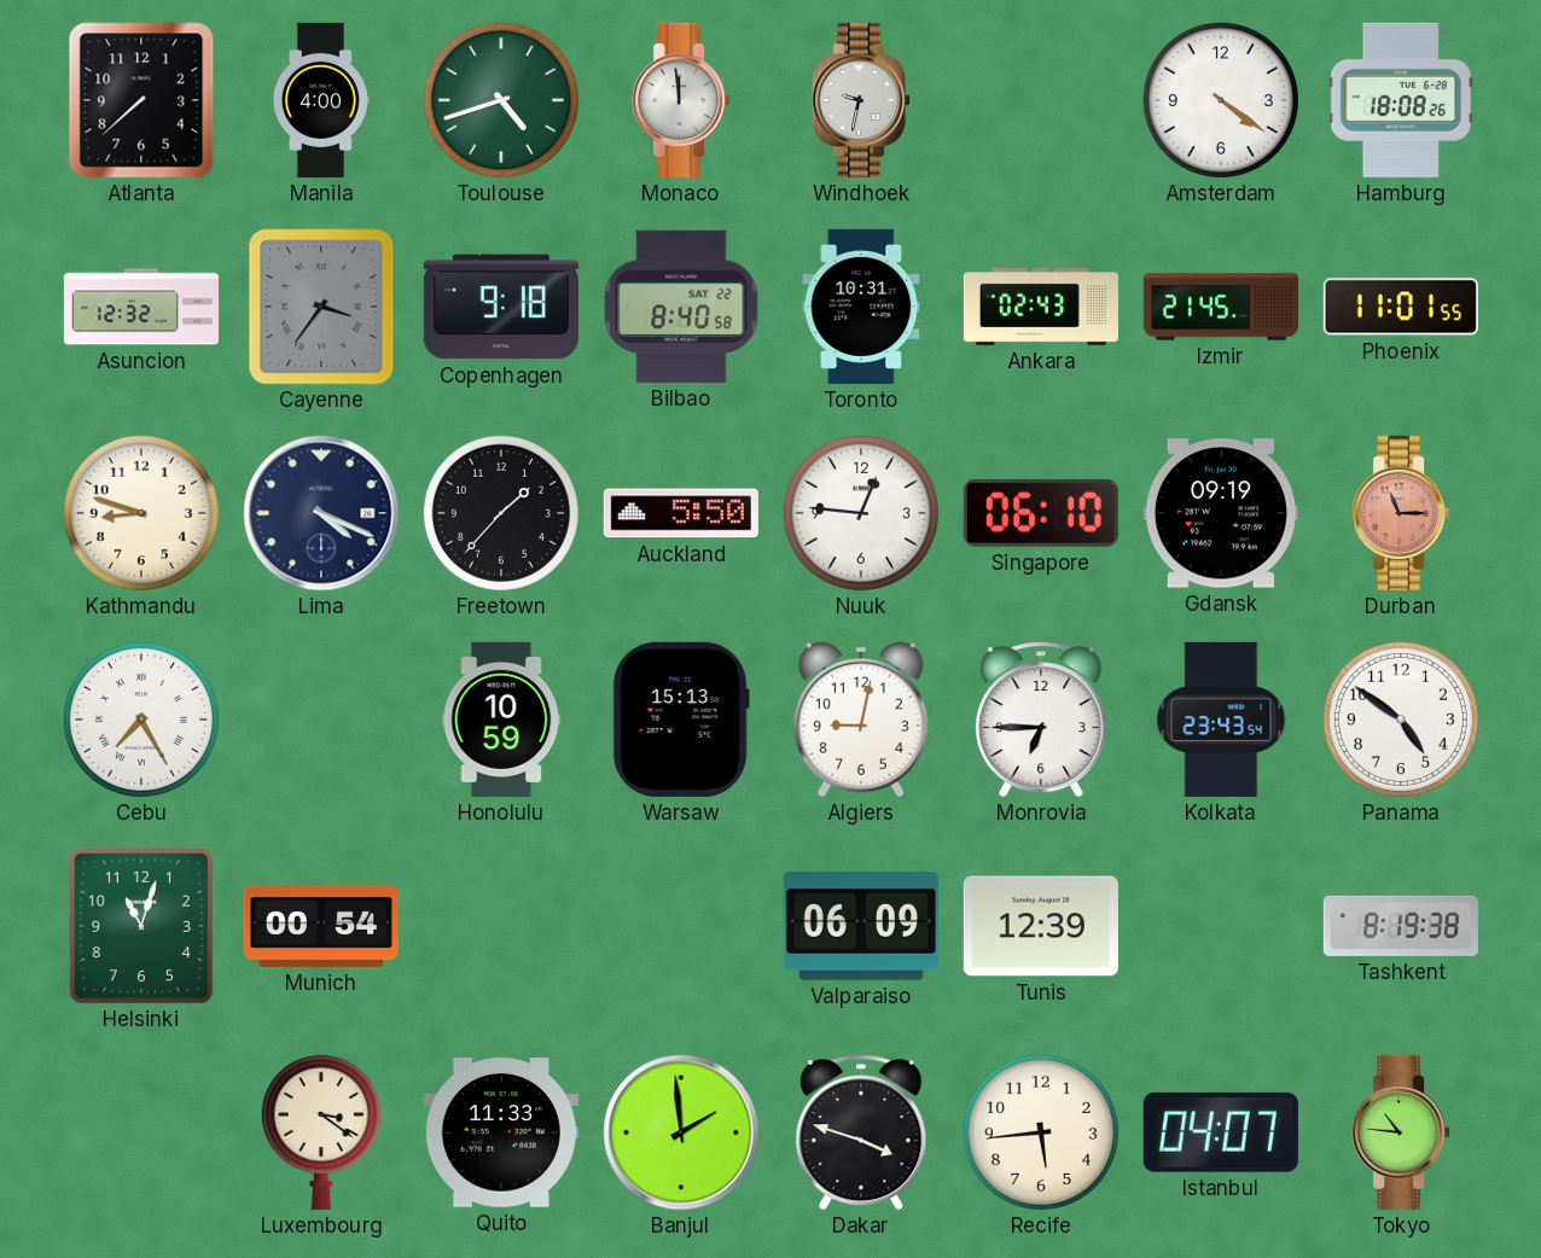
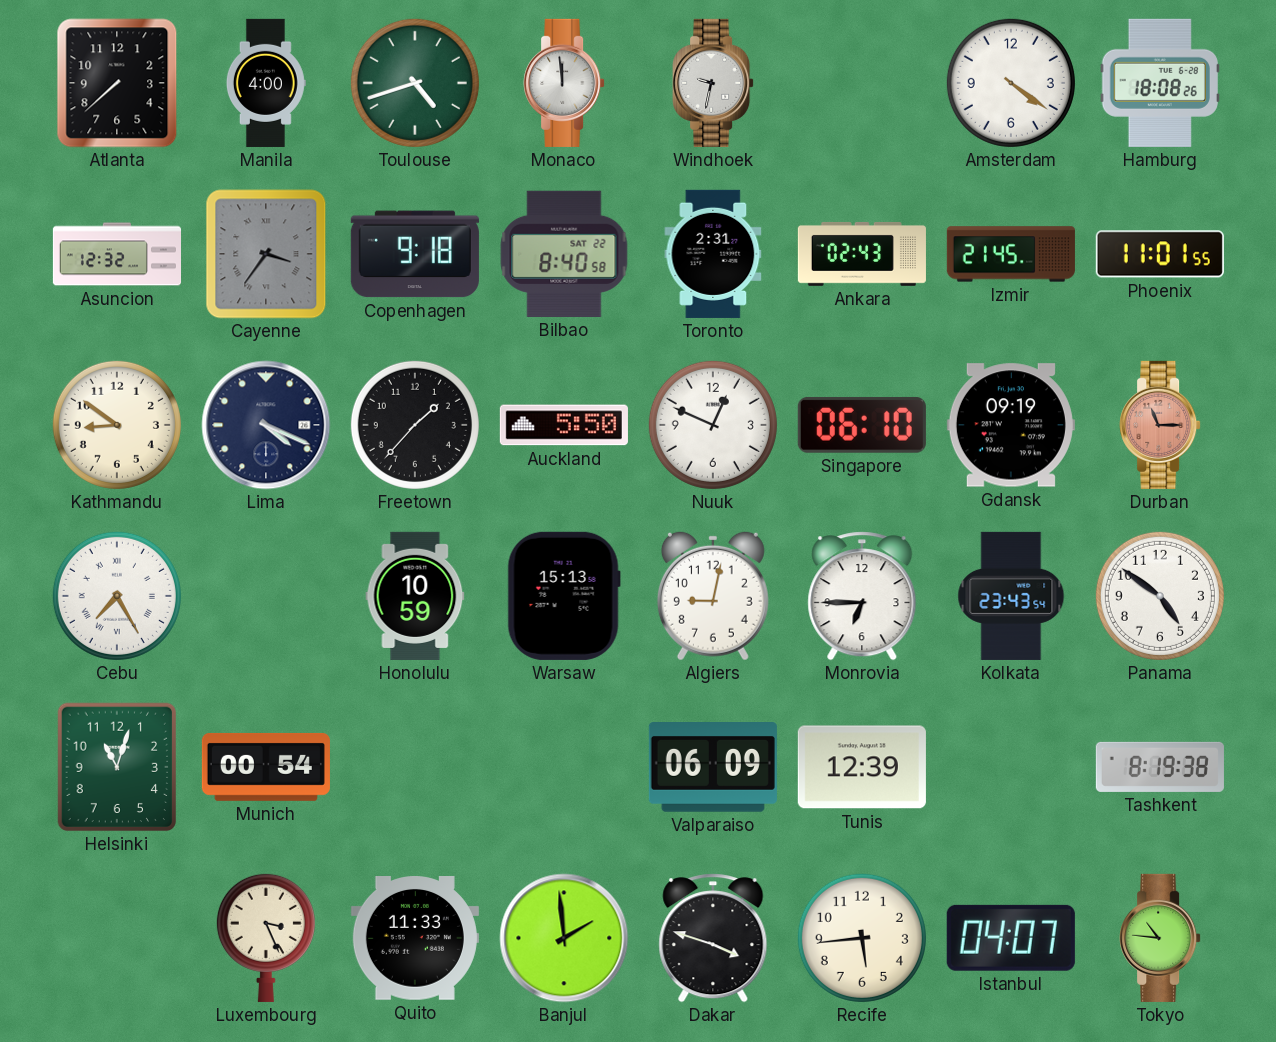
Toronto: 10:31 -> 2:31
Kathmandu: 8:48 -> 8:51
Nuuk: 12:46 -> 12:49
Luxembourg: 3:21 -> 3:26
